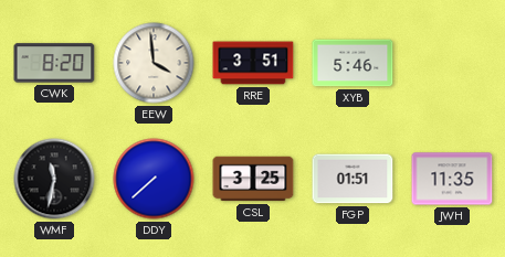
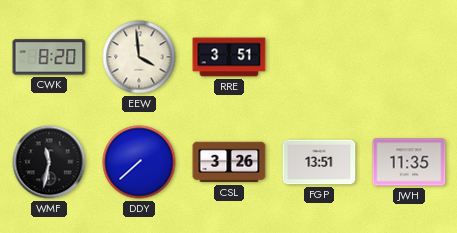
XYB: 5:46 -> none
CSL: 3:25 -> 3:26
FGP: 01:51 -> 13:51
